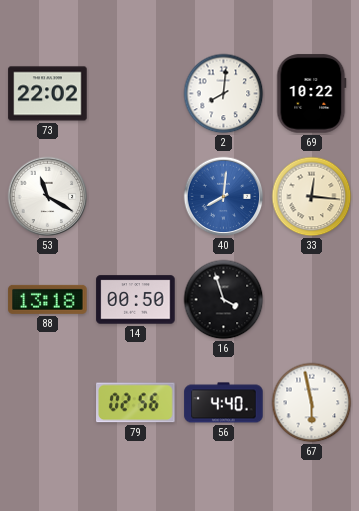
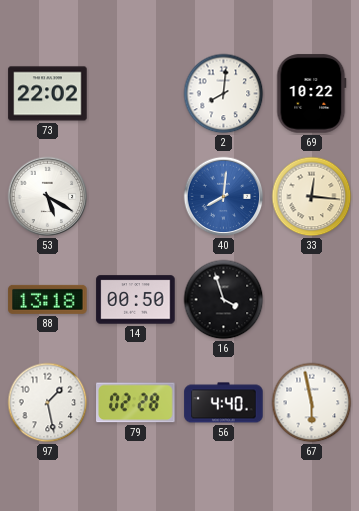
53: 11:20 -> 5:20
97: none -> 1:28
79: 02:56 -> 02:28
